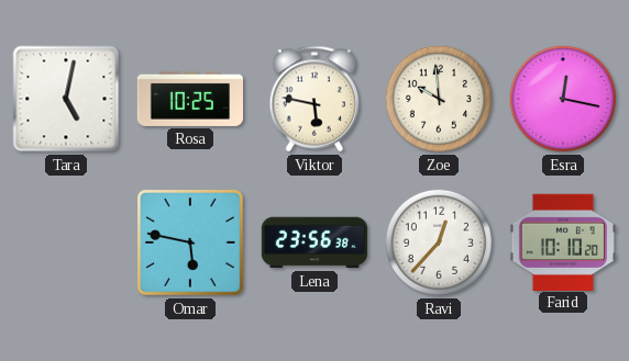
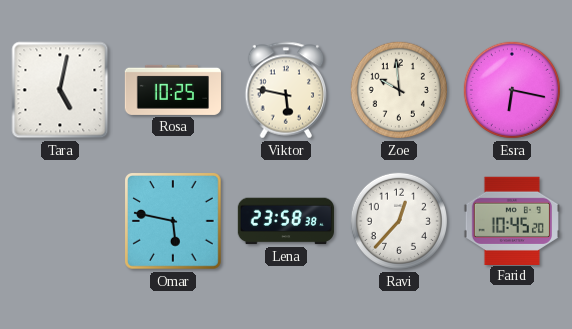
Esra: 12:17 -> 6:17
Lena: 23:56 -> 23:58
Farid: 10:10 -> 10:45
